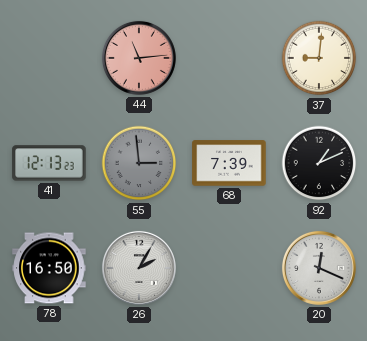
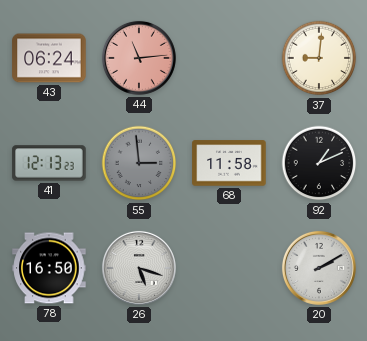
43: none -> 06:24
68: 7:39 -> 11:58
26: 2:05 -> 5:18
20: 12:19 -> 2:10
